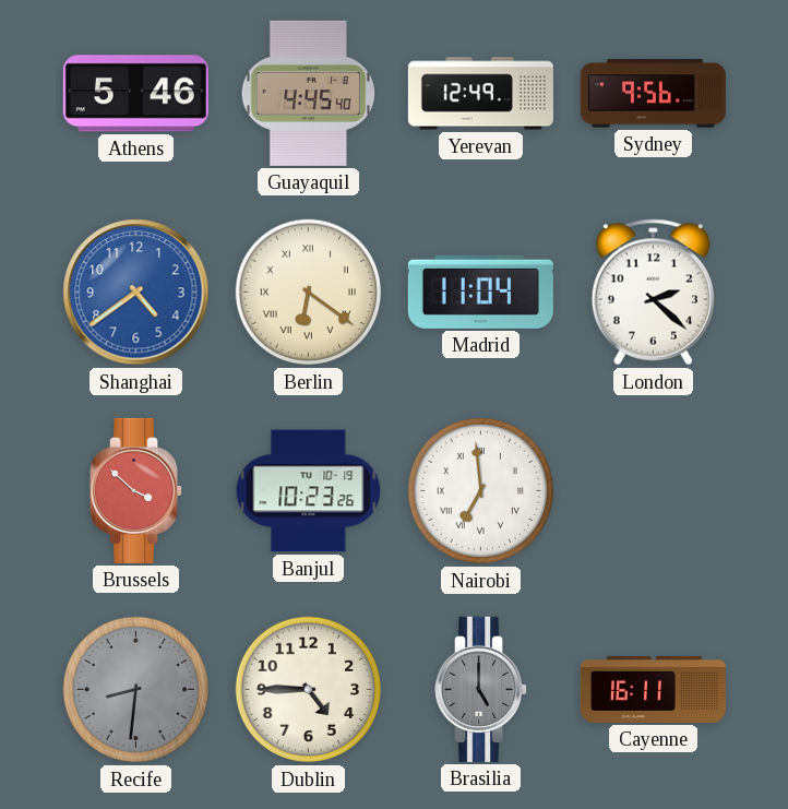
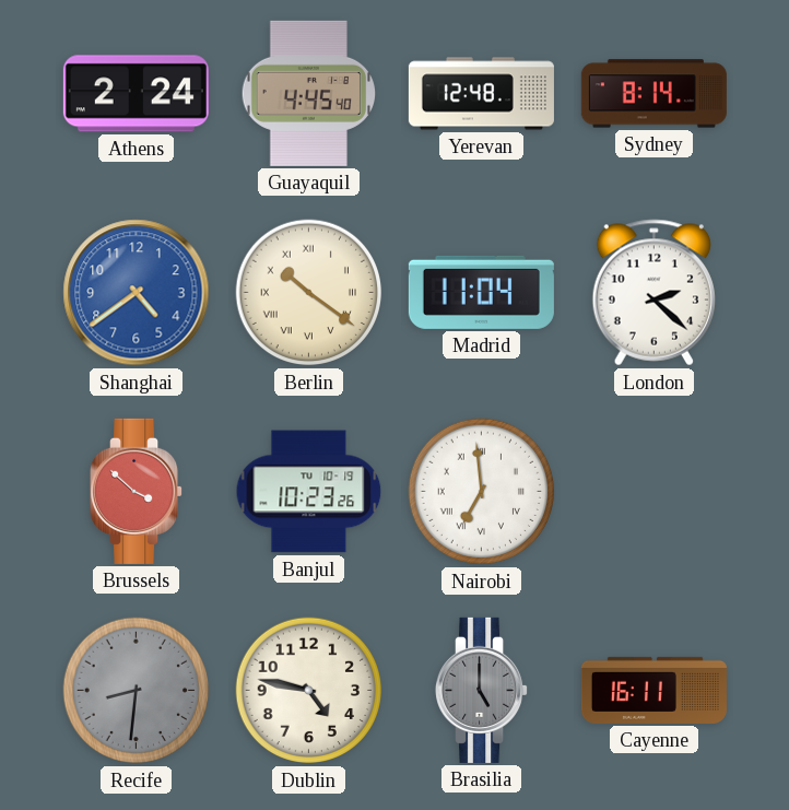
Athens: 5:46 -> 2:24
Yerevan: 12:49 -> 12:48
Sydney: 9:56 -> 8:14
Berlin: 6:21 -> 10:21
Dublin: 4:45 -> 4:47
